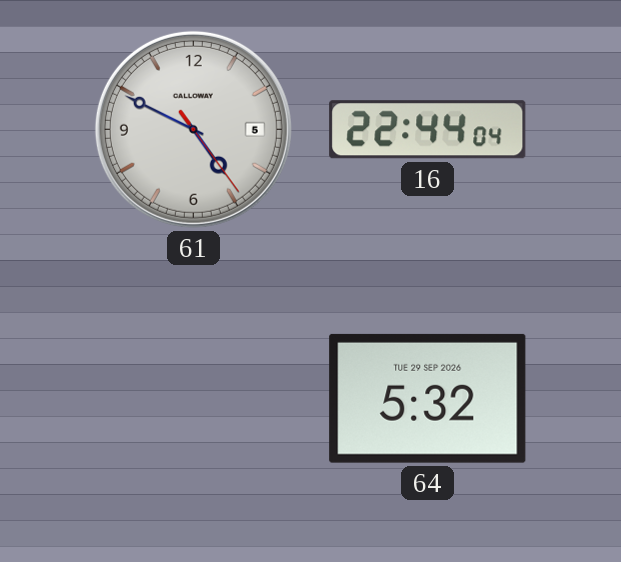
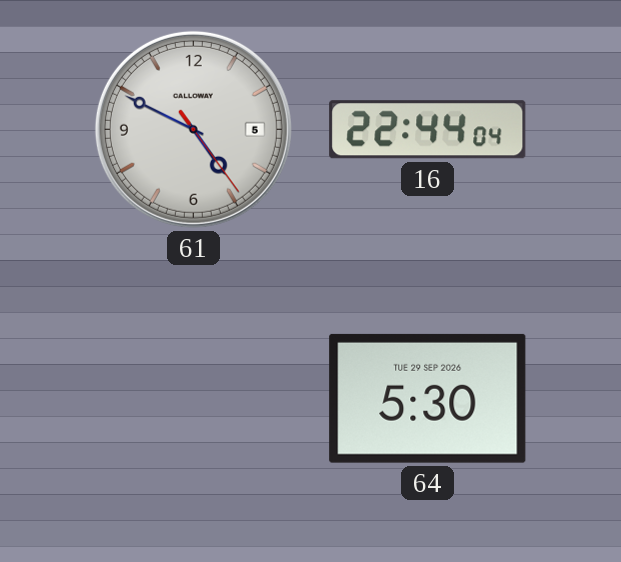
64: 5:32 -> 5:30
